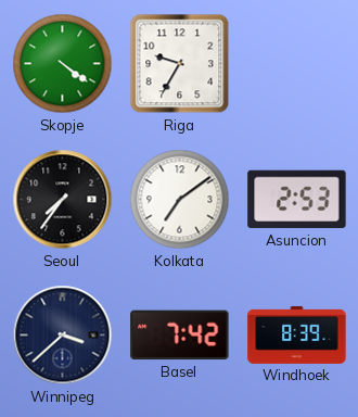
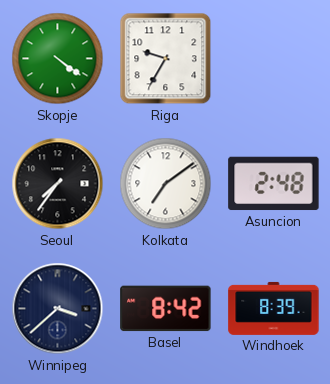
Asuncion: 2:53 -> 2:48
Basel: 7:42 -> 8:42
